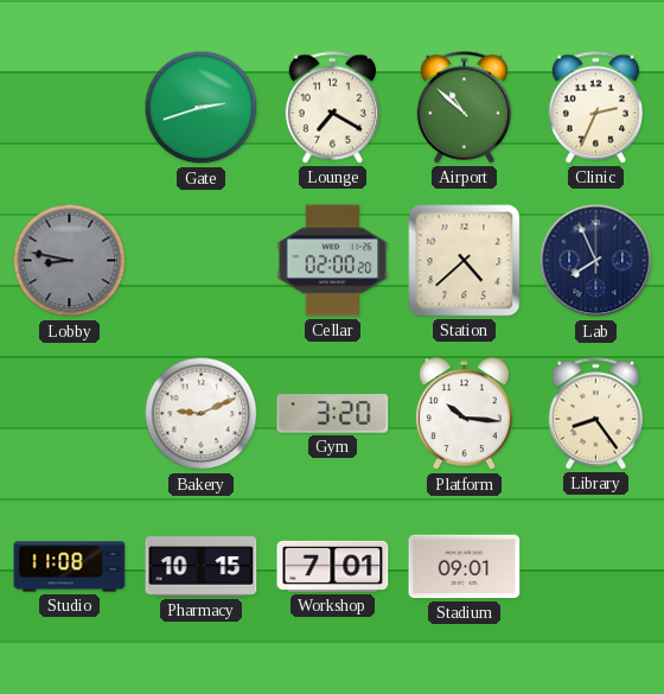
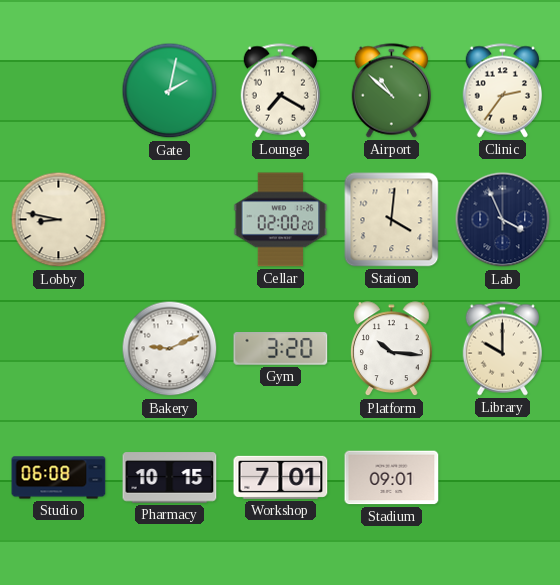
Gate: 2:42 -> 2:02
Clinic: 2:34 -> 2:36
Lobby dial: grey -> cream
Station: 4:38 -> 4:01
Lab: 7:56 -> 3:56
Library: 8:24 -> 10:00
Studio: 11:08 -> 06:08
